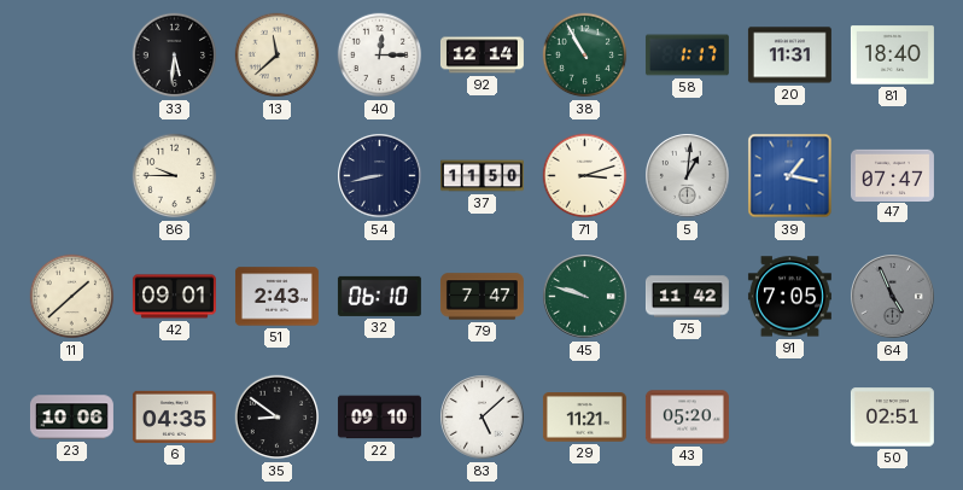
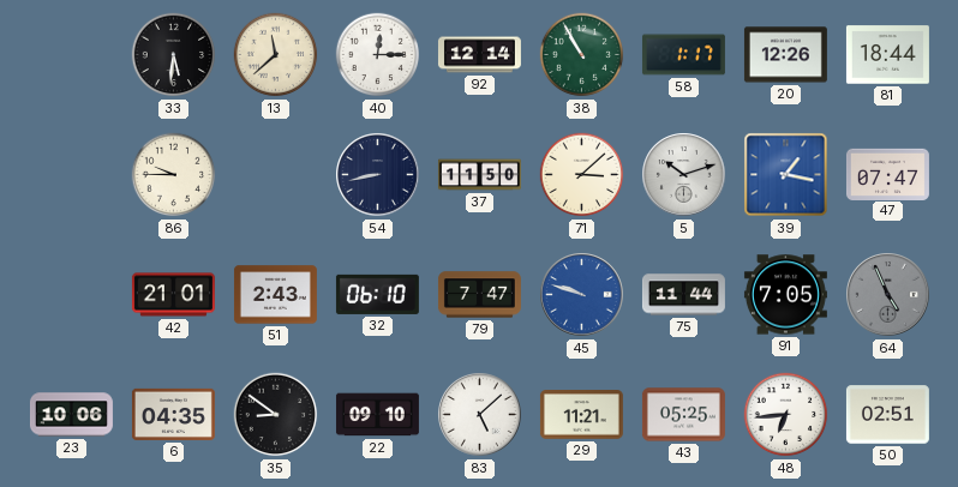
20: 11:31 -> 12:26
81: 18:40 -> 18:44
71: 3:12 -> 3:08
5: 1:01 -> 10:12
11: 1:38 -> none
42: 09:01 -> 21:01
45 dial: green -> blue
75: 11:42 -> 11:44
43: 05:20 -> 05:25
48: none -> 6:44
